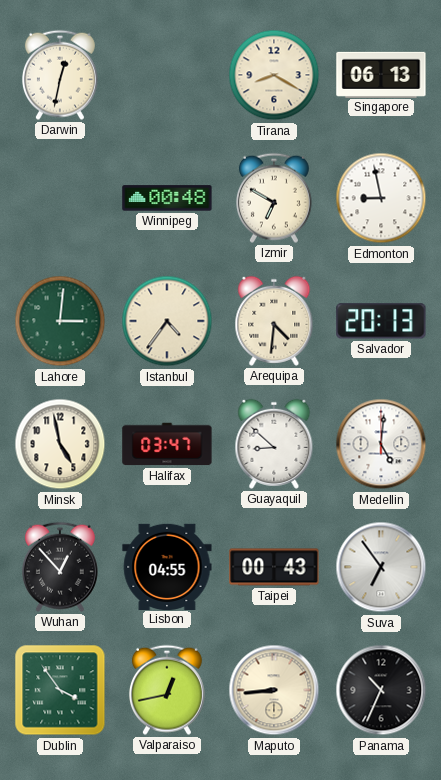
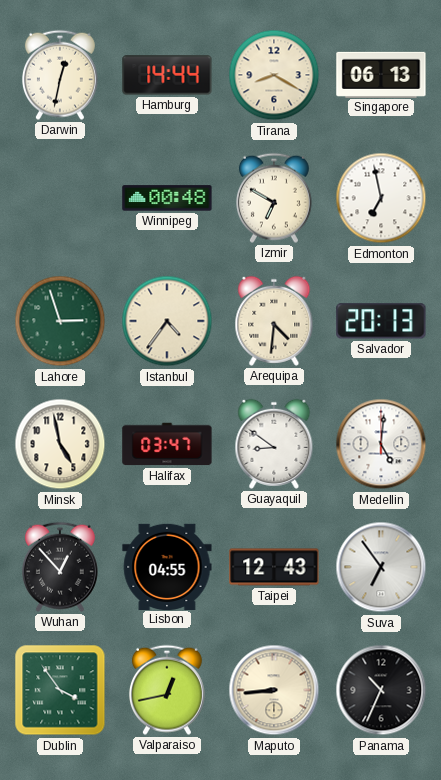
Hamburg: none -> 14:44
Edmonton: 8:58 -> 6:58
Lahore: 3:01 -> 2:57
Guayaquil: 8:52 -> 8:51
Taipei: 00:43 -> 12:43
